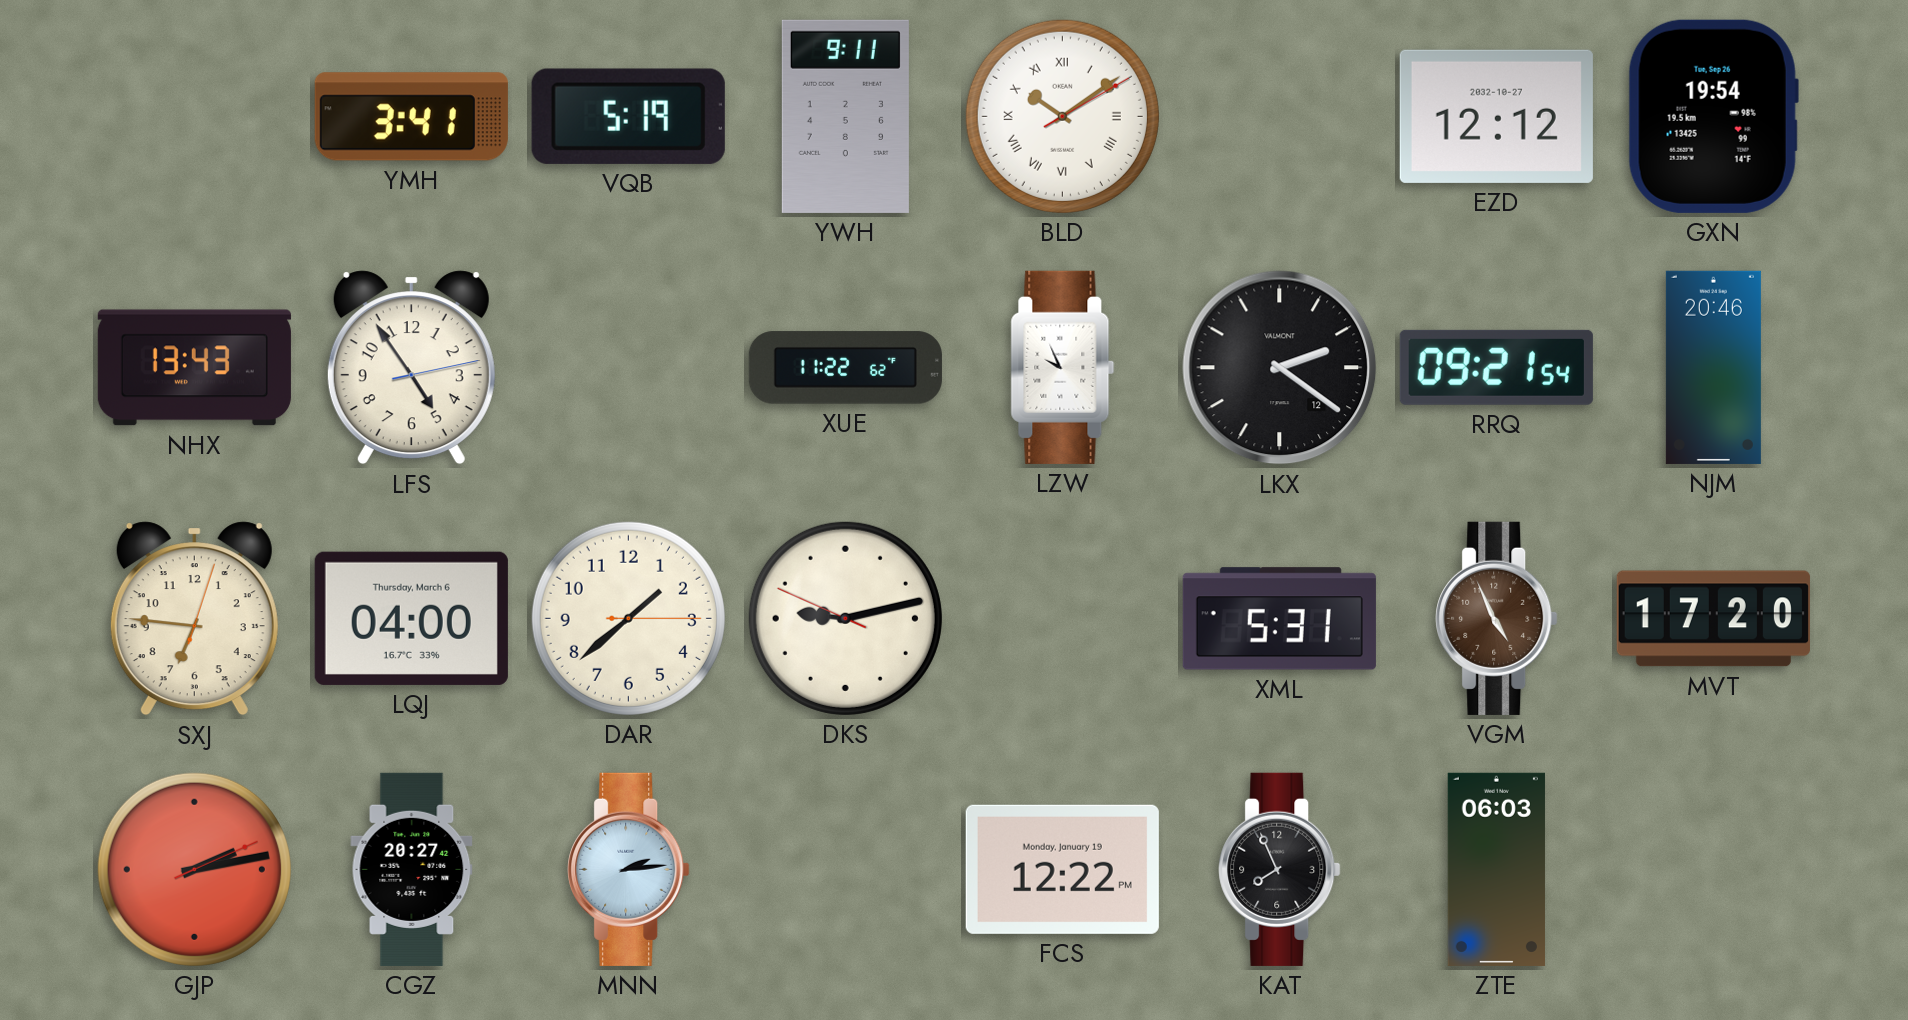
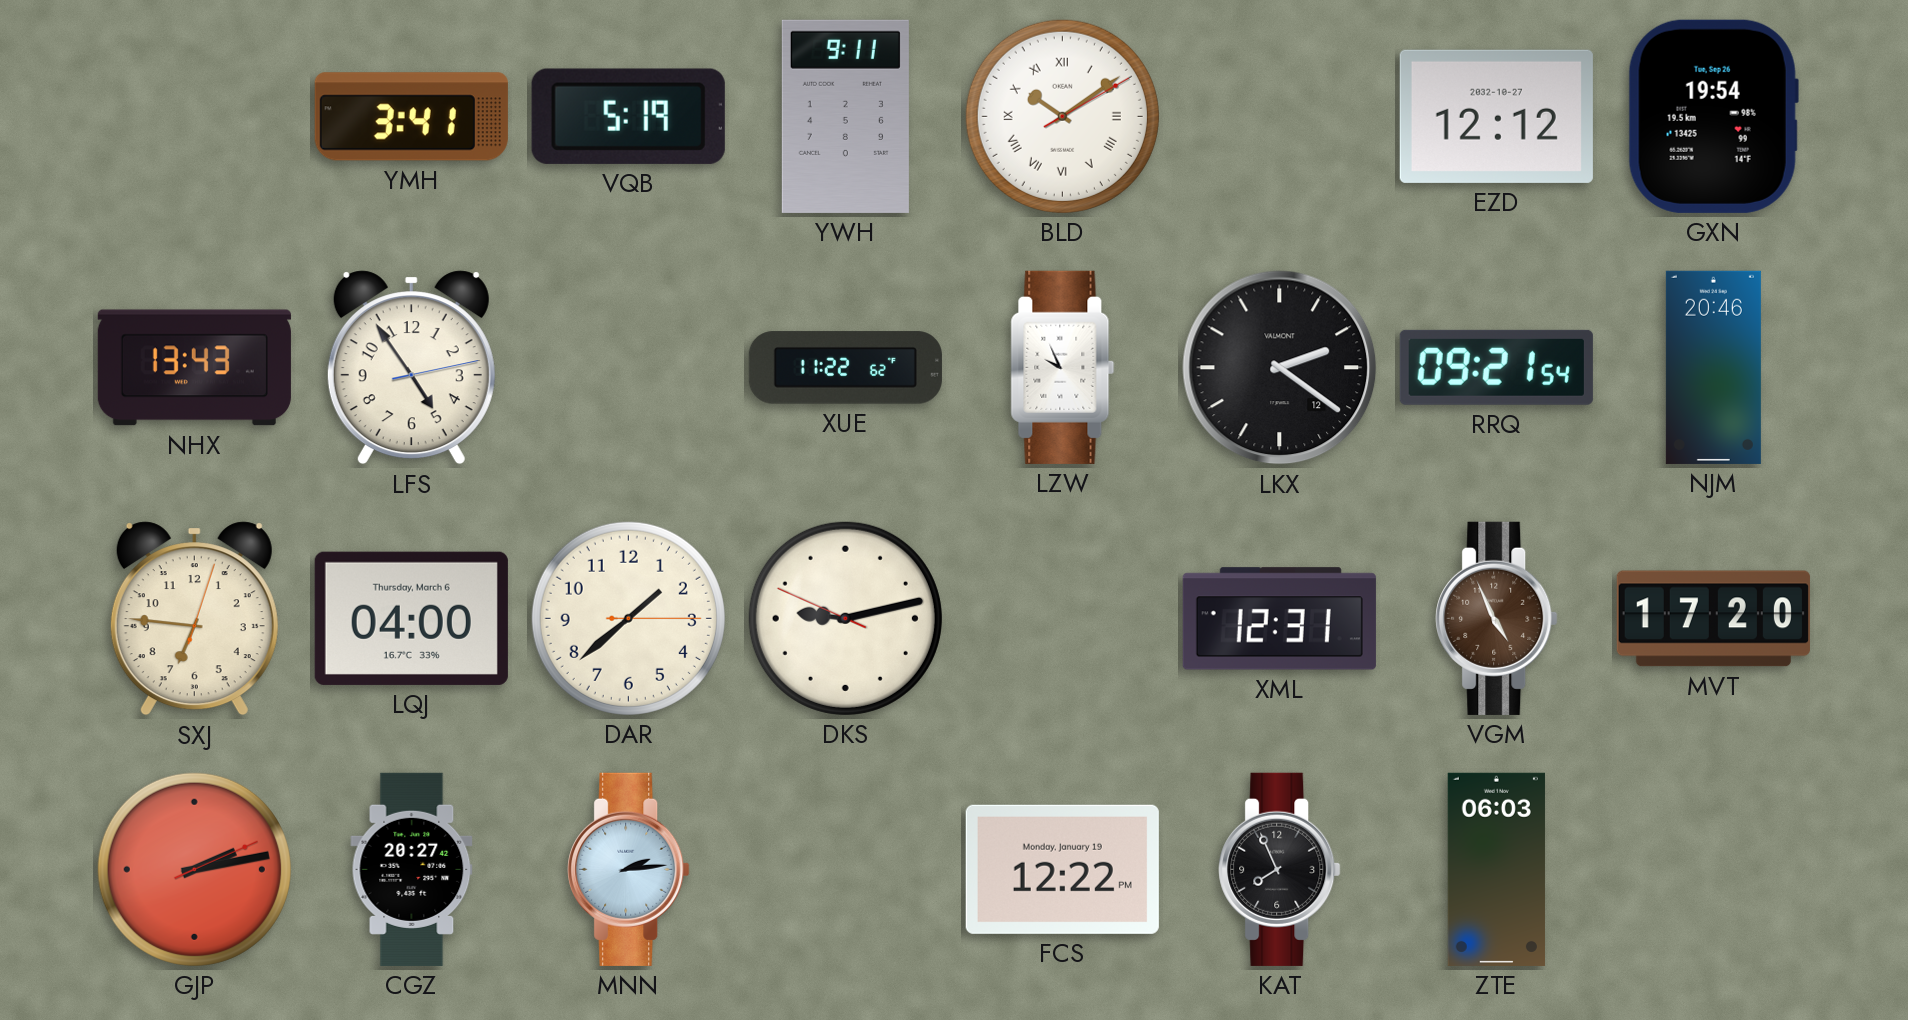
XML: 5:31 -> 12:31
